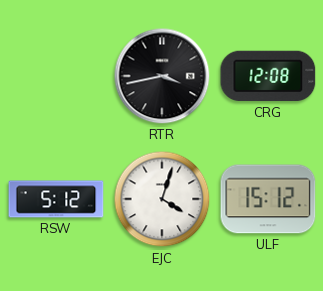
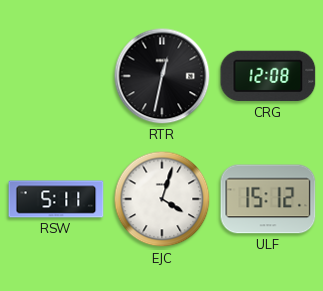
RTR: 3:43 -> 12:32
RSW: 5:12 -> 5:11
